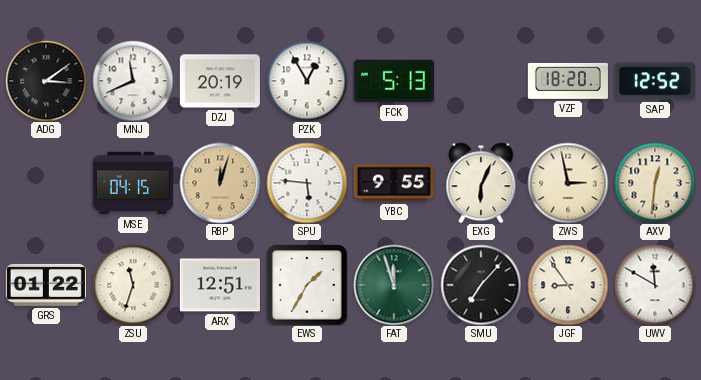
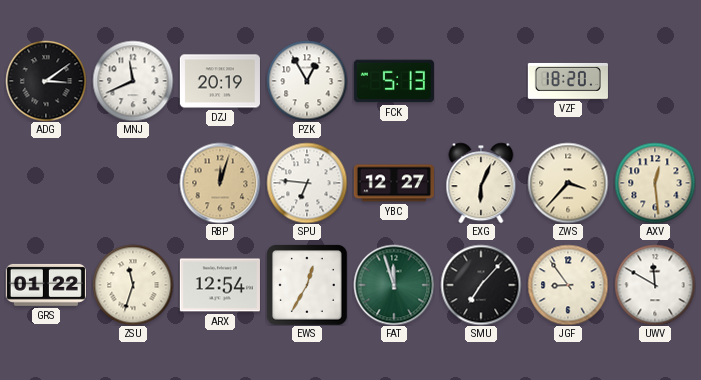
SAP: 12:52 -> none
MSE: 04:15 -> none
SPU: 5:46 -> 6:46
YBC: 9:55 -> 12:27
ZWS: 2:58 -> 3:37
AXV: 12:31 -> 12:29
ARX: 12:51 -> 12:54
EWS: 1:35 -> 12:35
